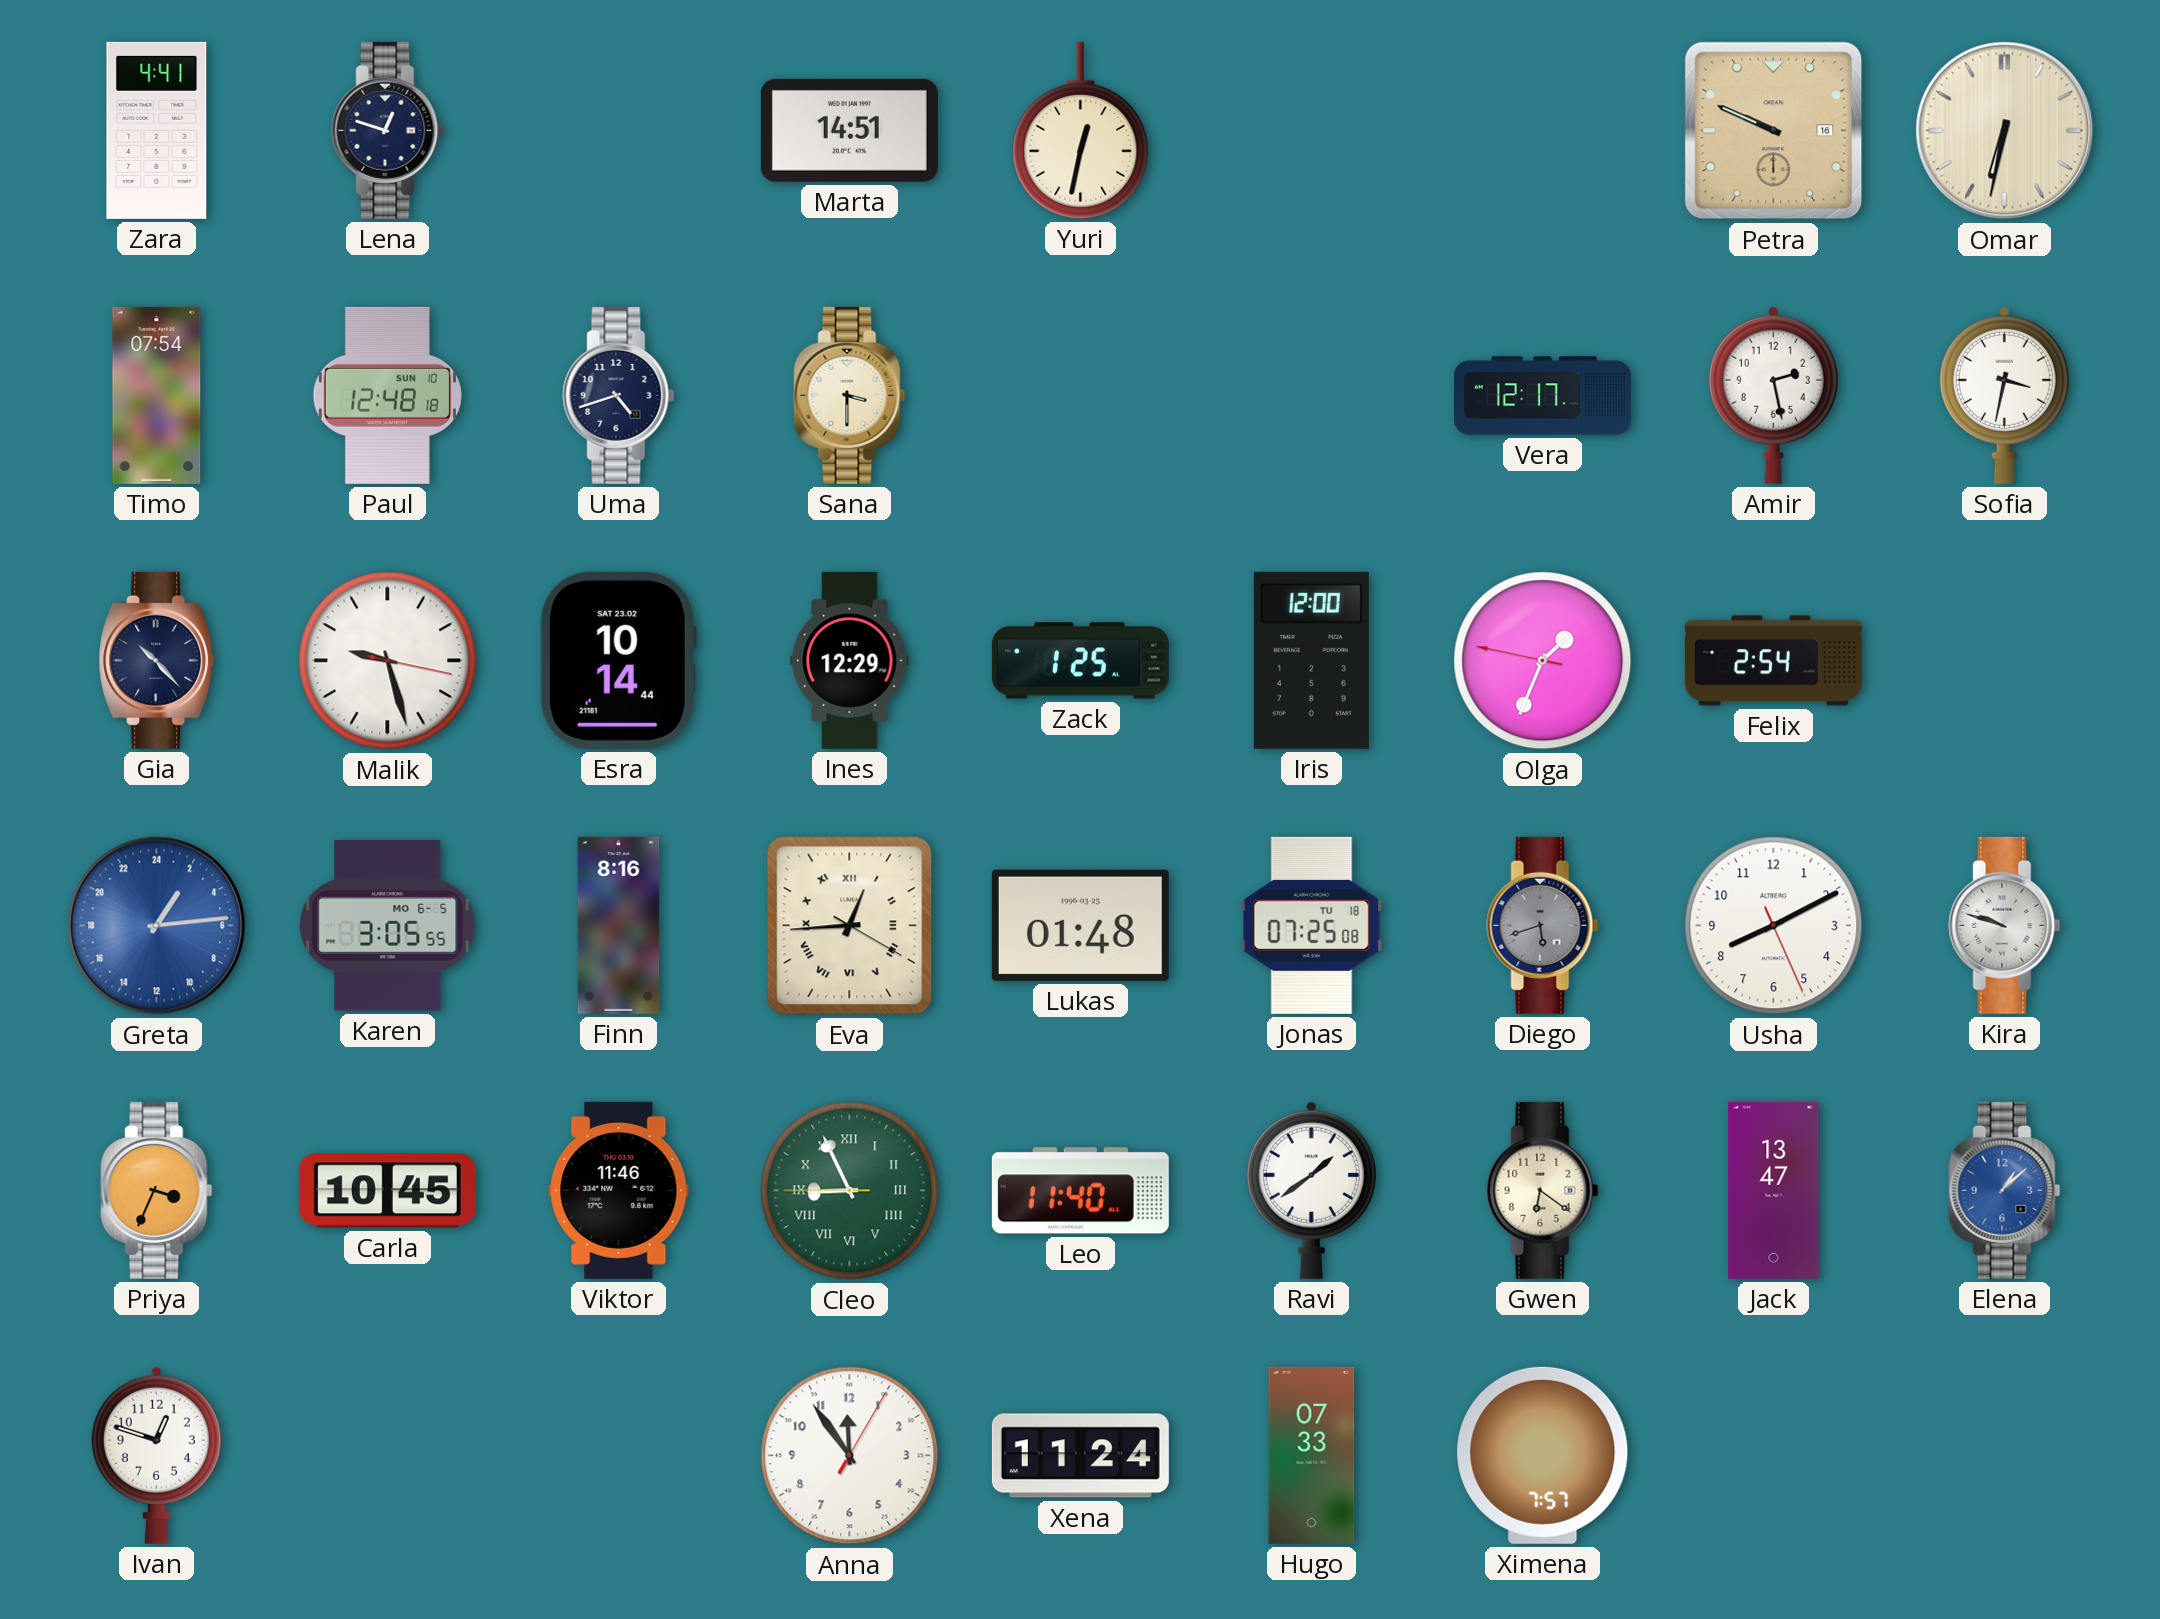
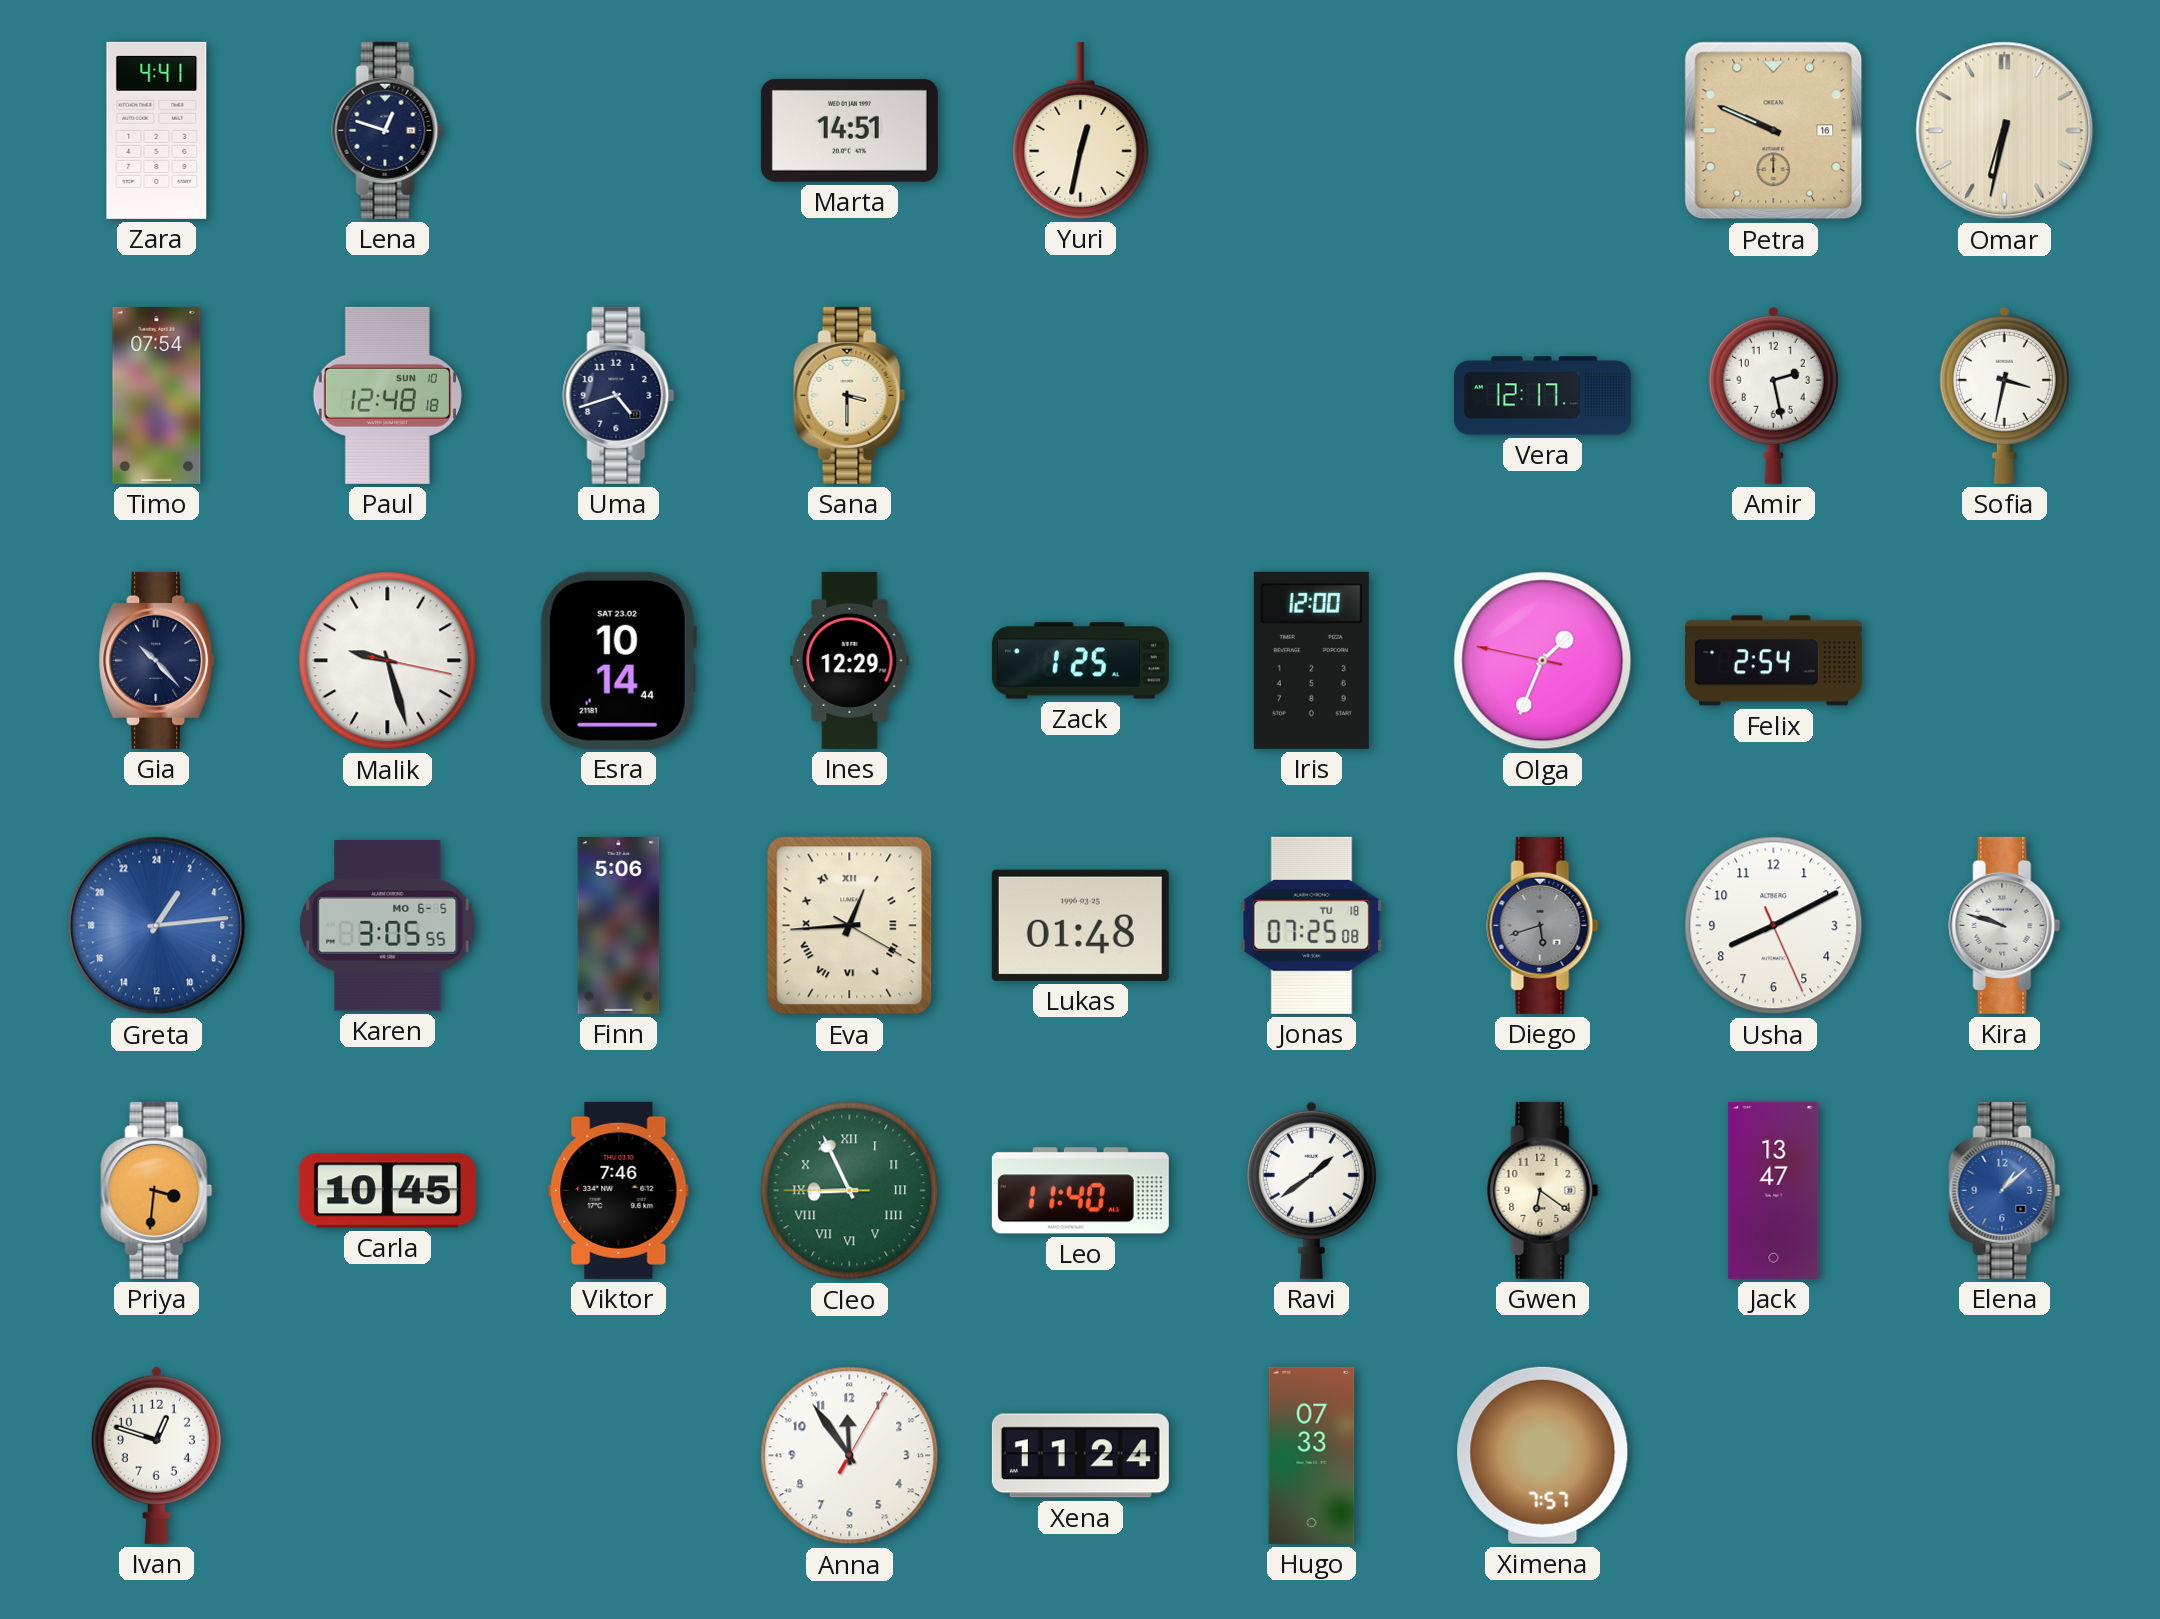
Finn: 8:16 -> 5:06
Priya: 3:34 -> 3:31
Viktor: 11:46 -> 7:46
